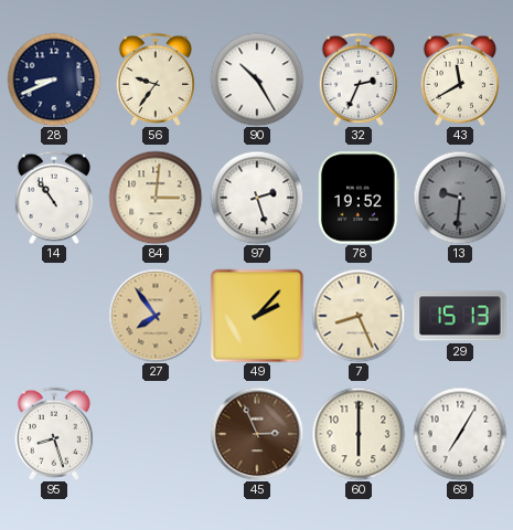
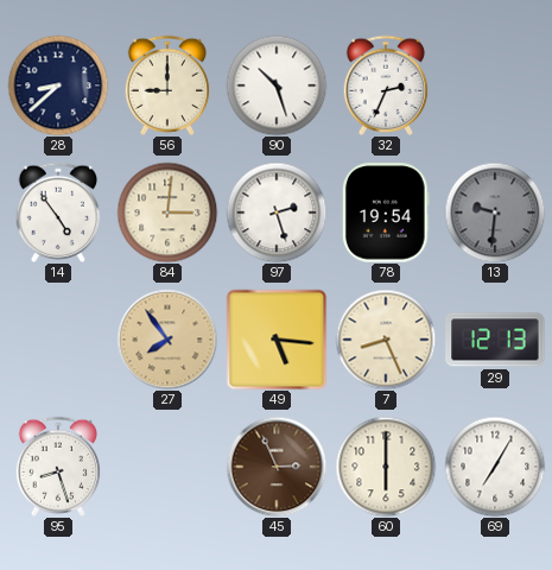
28: 8:41 -> 8:38
56: 9:36 -> 9:00
90: 10:25 -> 10:27
43: 11:40 -> none
14: 10:54 -> 4:54
78: 19:52 -> 19:54
49: 2:07 -> 5:16
29: 15:13 -> 12:13
